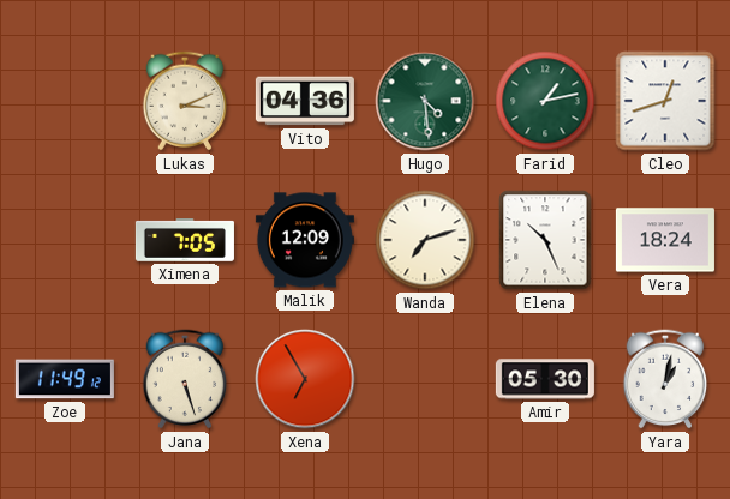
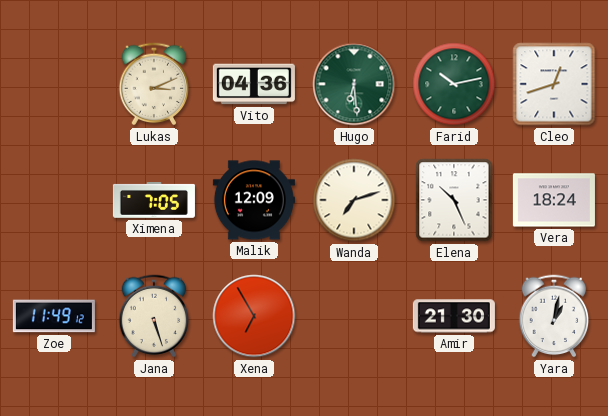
Hugo: 4:29 -> 6:29
Farid: 1:13 -> 10:13
Amir: 05:30 -> 21:30
